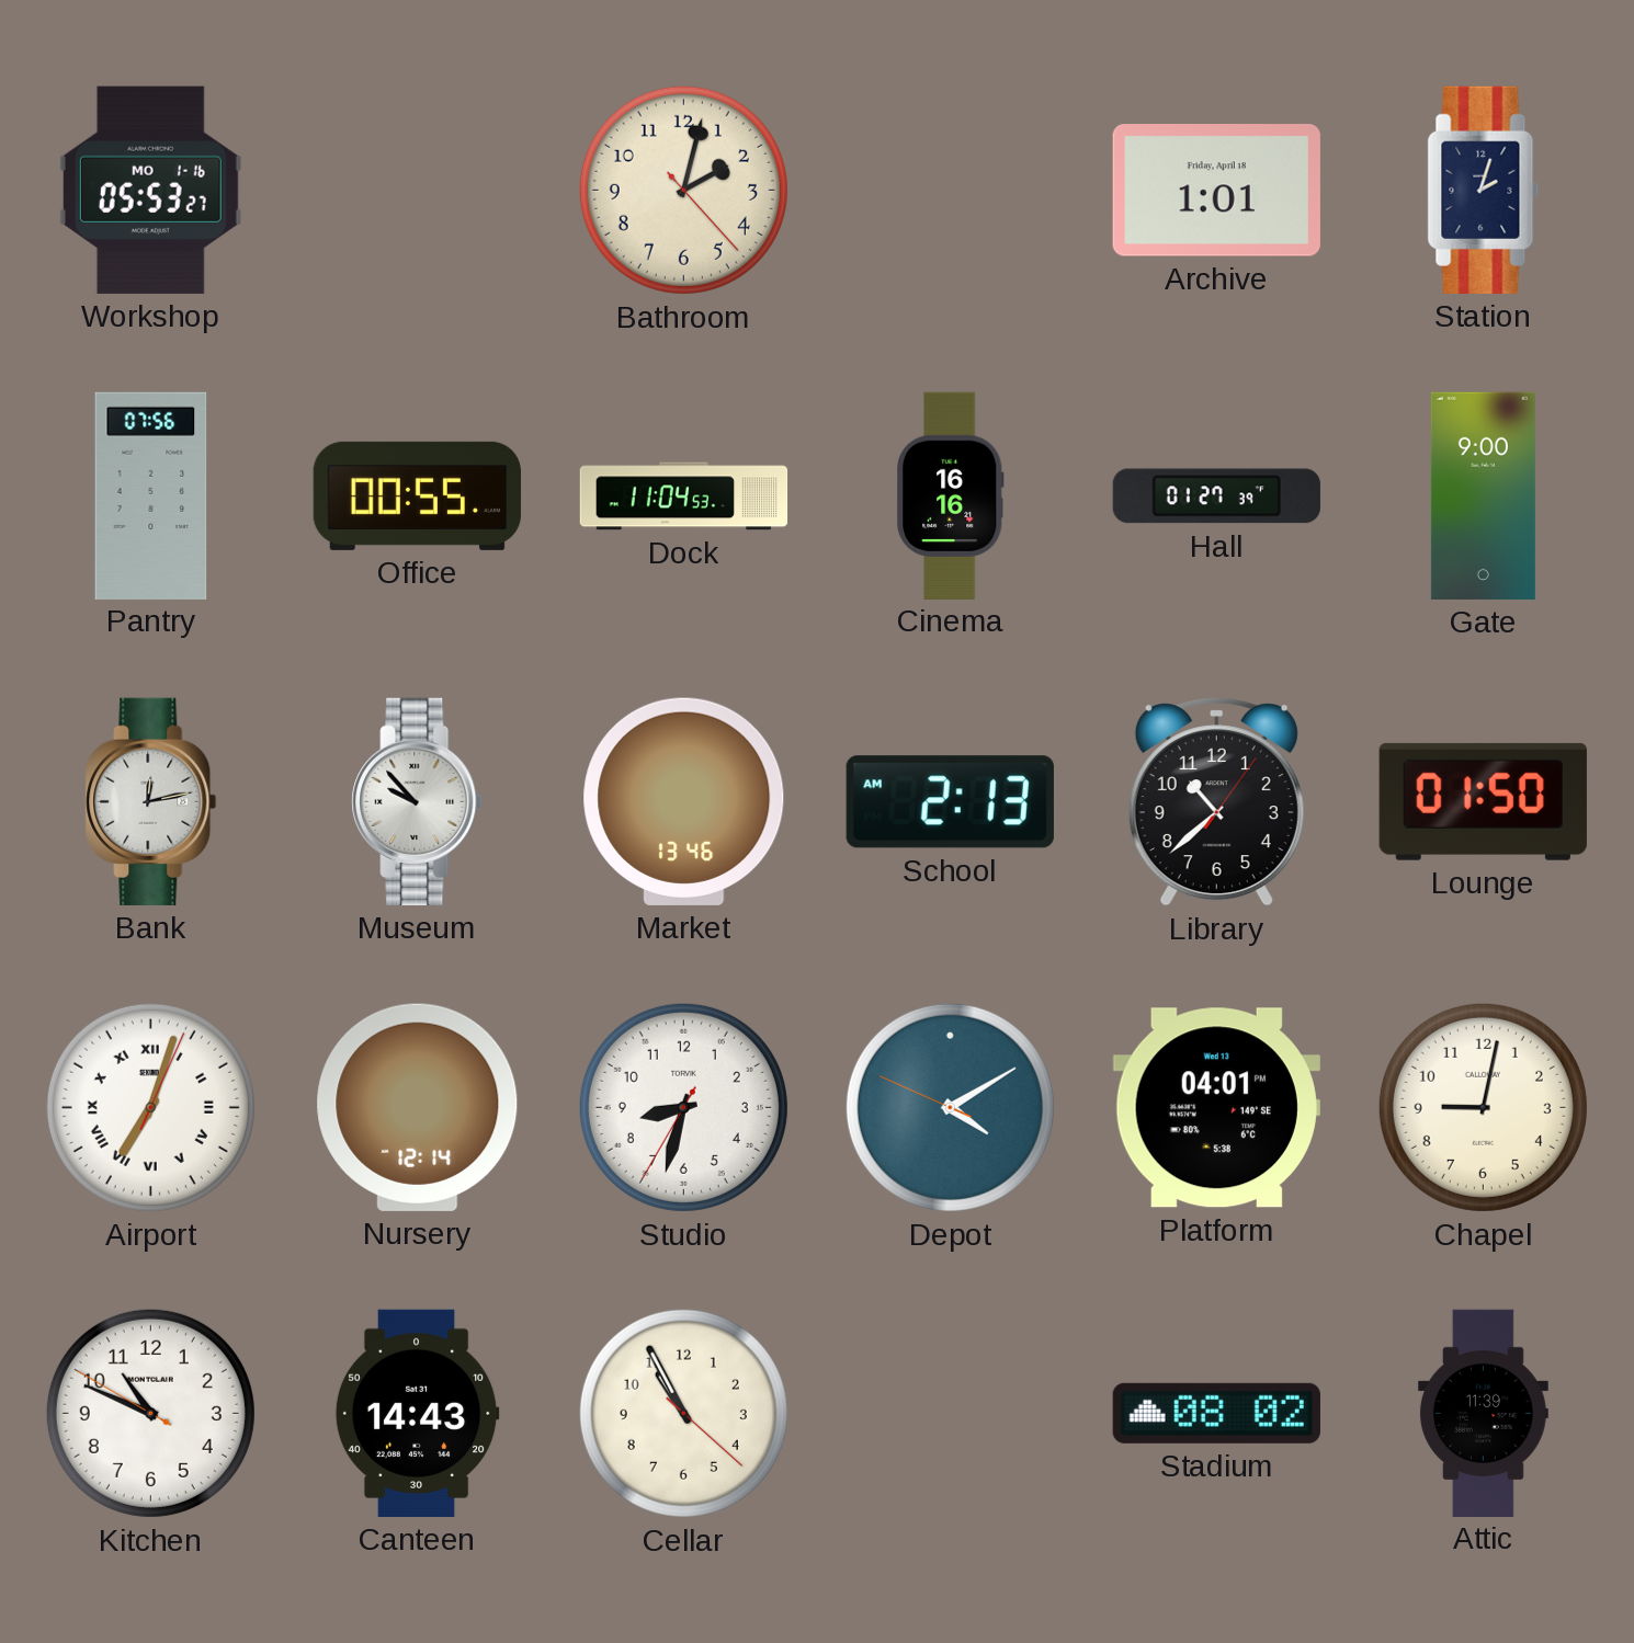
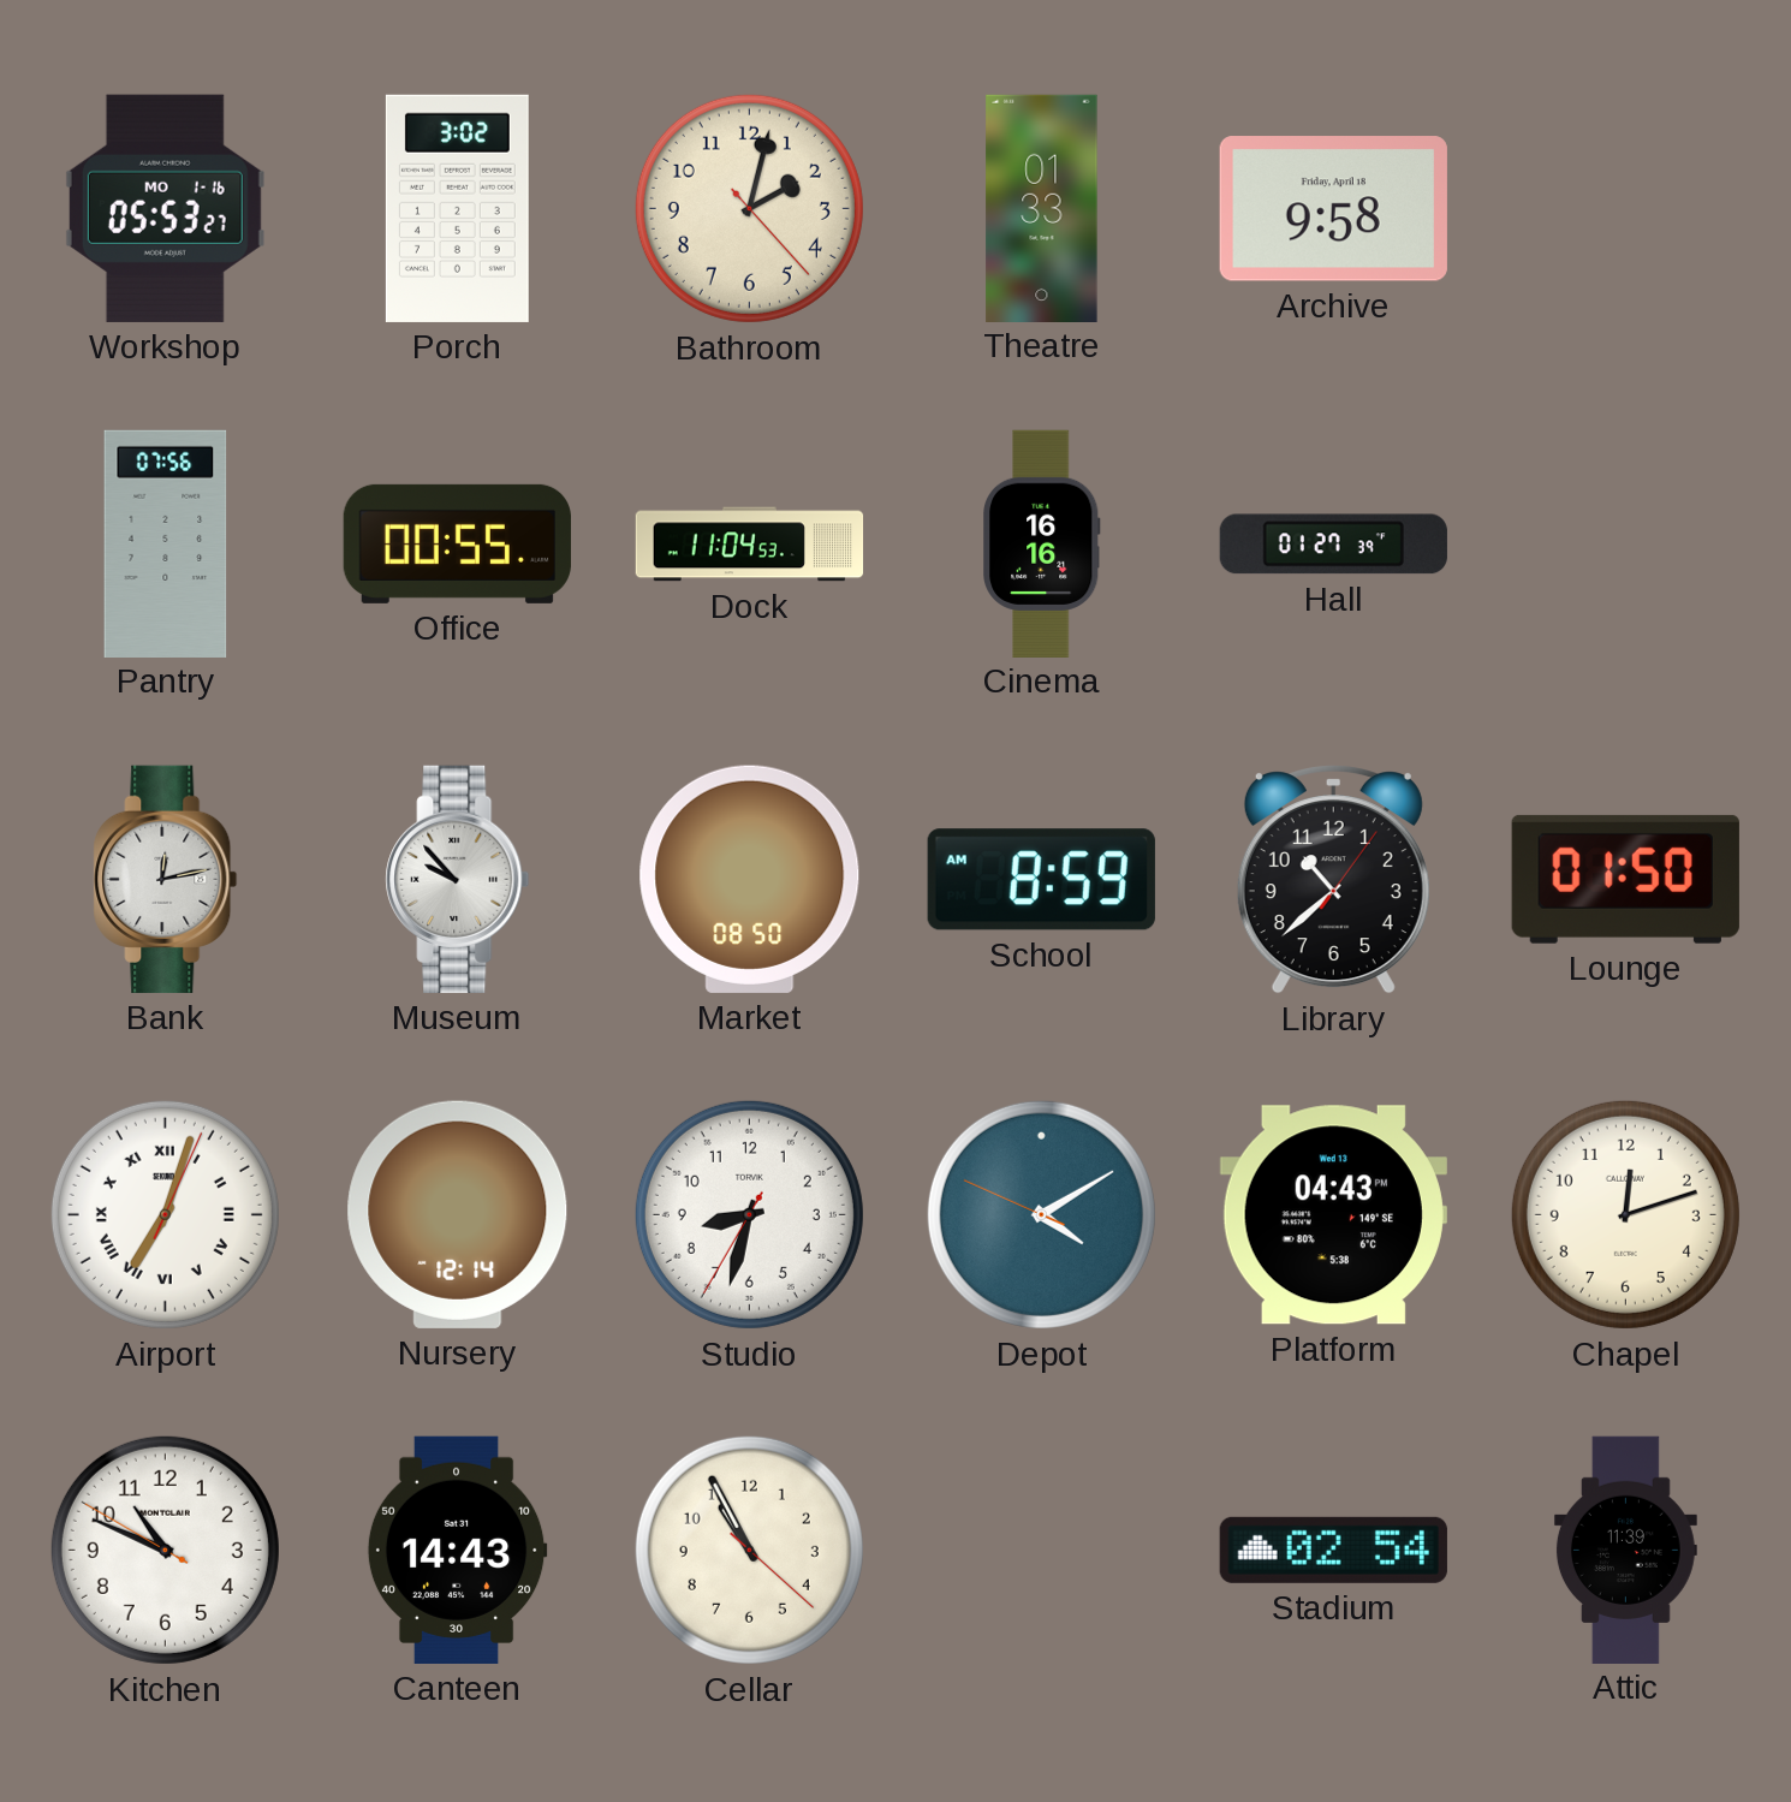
Porch: none -> 3:02
Theatre: none -> 01:33
Archive: 1:01 -> 9:58
Station: 2:03 -> none
Gate: 9:00 -> none
Market: 13:46 -> 08:50
School: 2:13 -> 8:59
Platform: 04:01 -> 04:43
Chapel: 9:02 -> 12:12
Stadium: 08:02 -> 02:54
